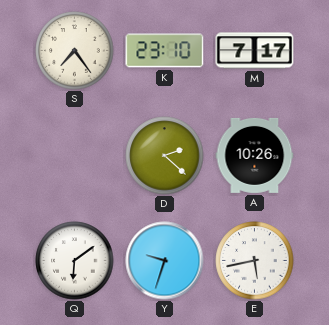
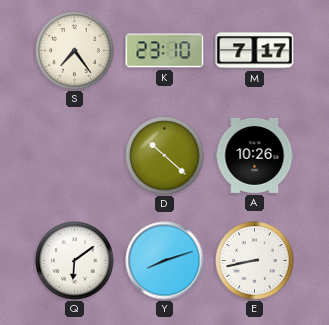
D: 2:22 -> 10:22
Y: 9:33 -> 8:12
E: 5:43 -> 8:43
